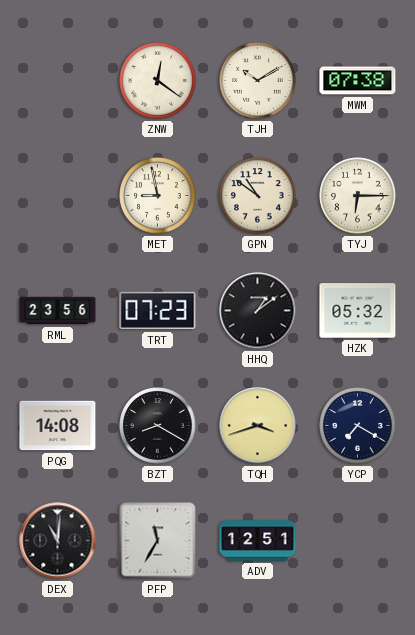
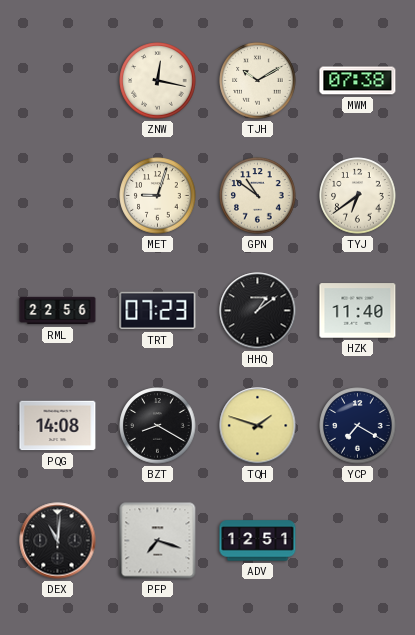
ZNW: 12:21 -> 12:17
MET: 8:58 -> 9:03
TYJ: 6:15 -> 6:39
RML: 23:56 -> 22:56
HZK: 05:32 -> 11:40
TQH: 3:42 -> 1:48
PFP: 11:35 -> 7:18
